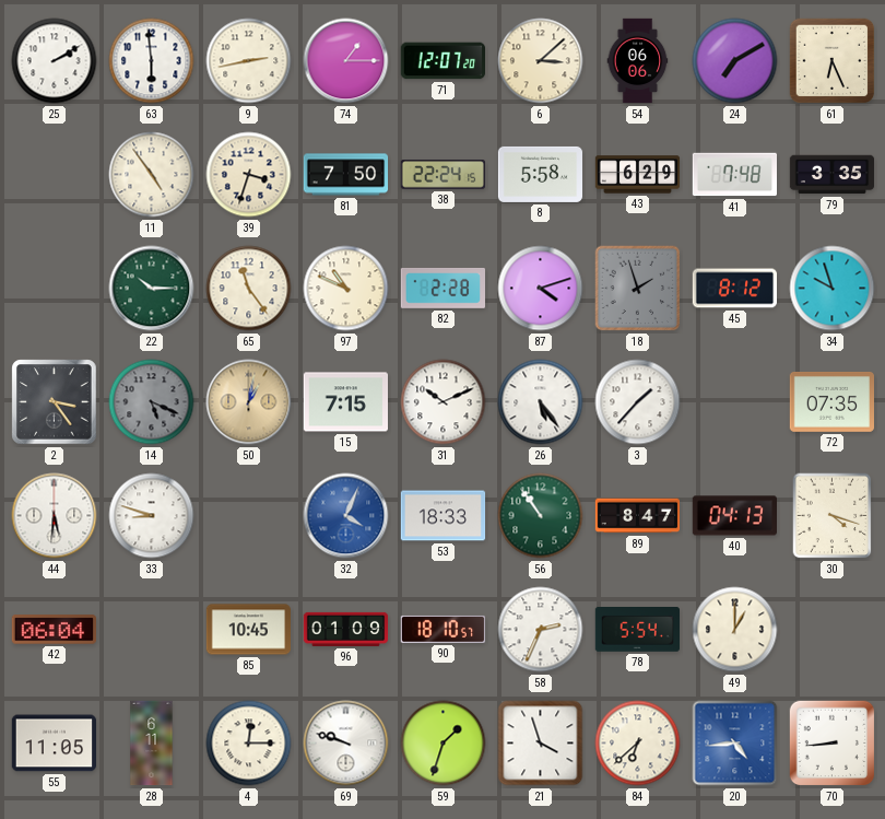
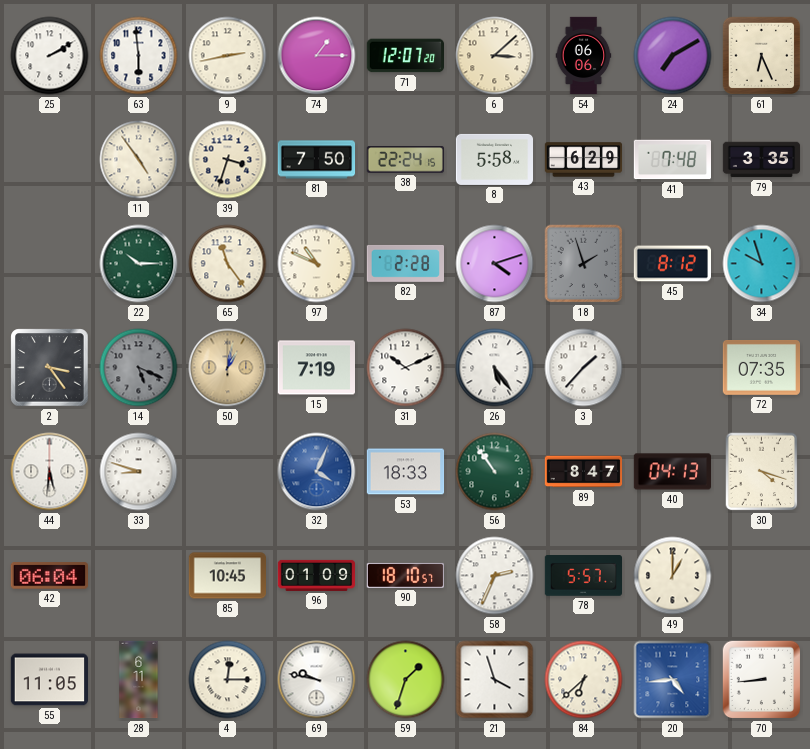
15: 7:15 -> 7:19
78: 5:54 -> 5:57
69: 9:48 -> 9:47
